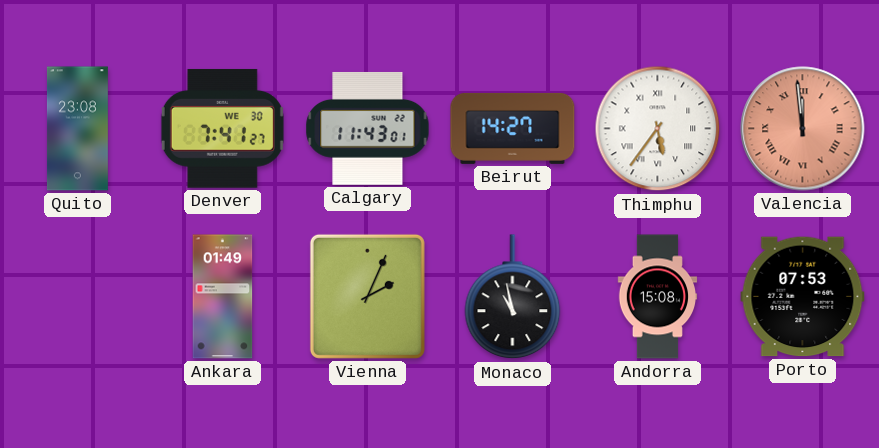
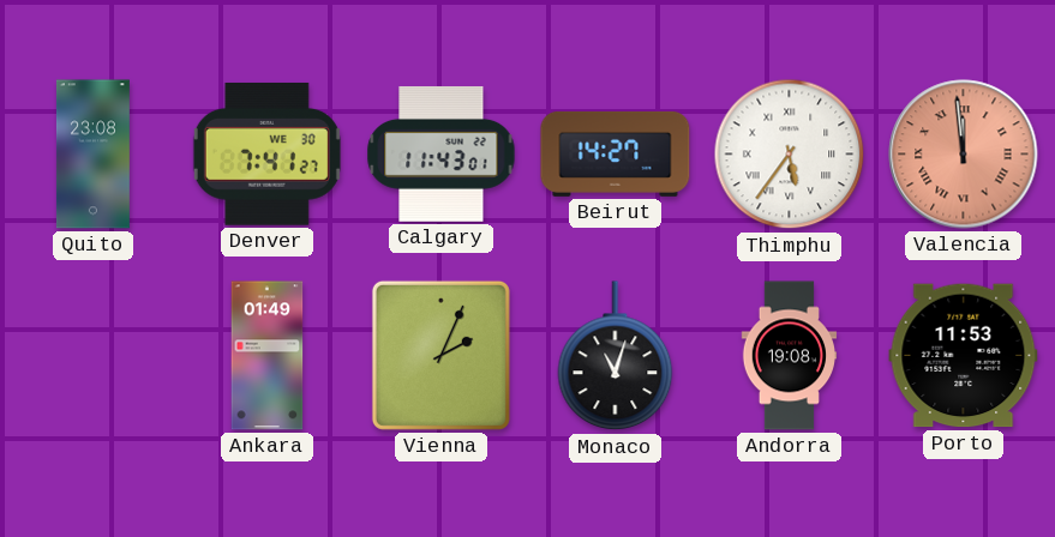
Monaco: 10:58 -> 11:03
Andorra: 15:08 -> 19:08
Porto: 07:53 -> 11:53
